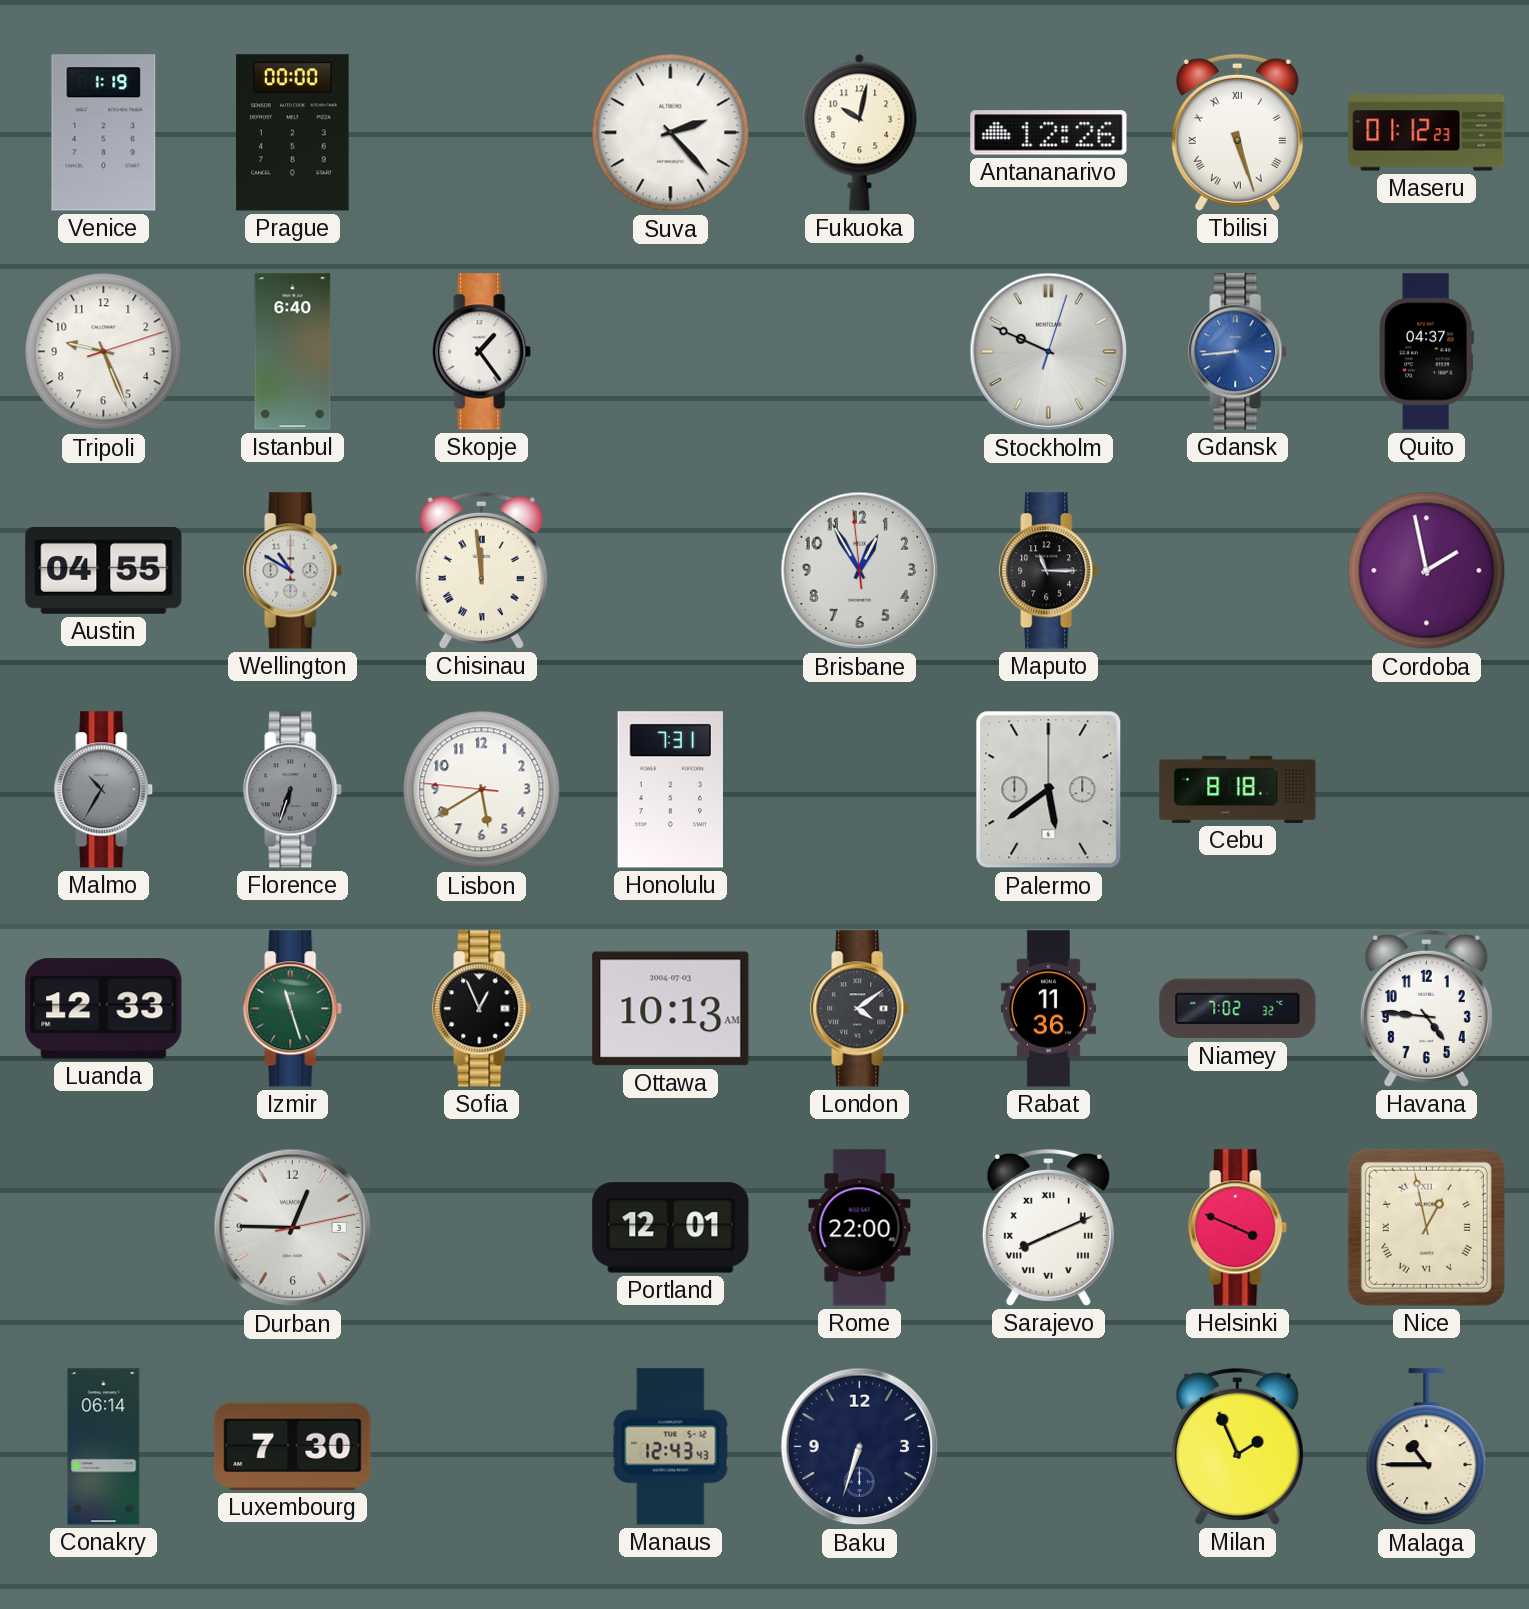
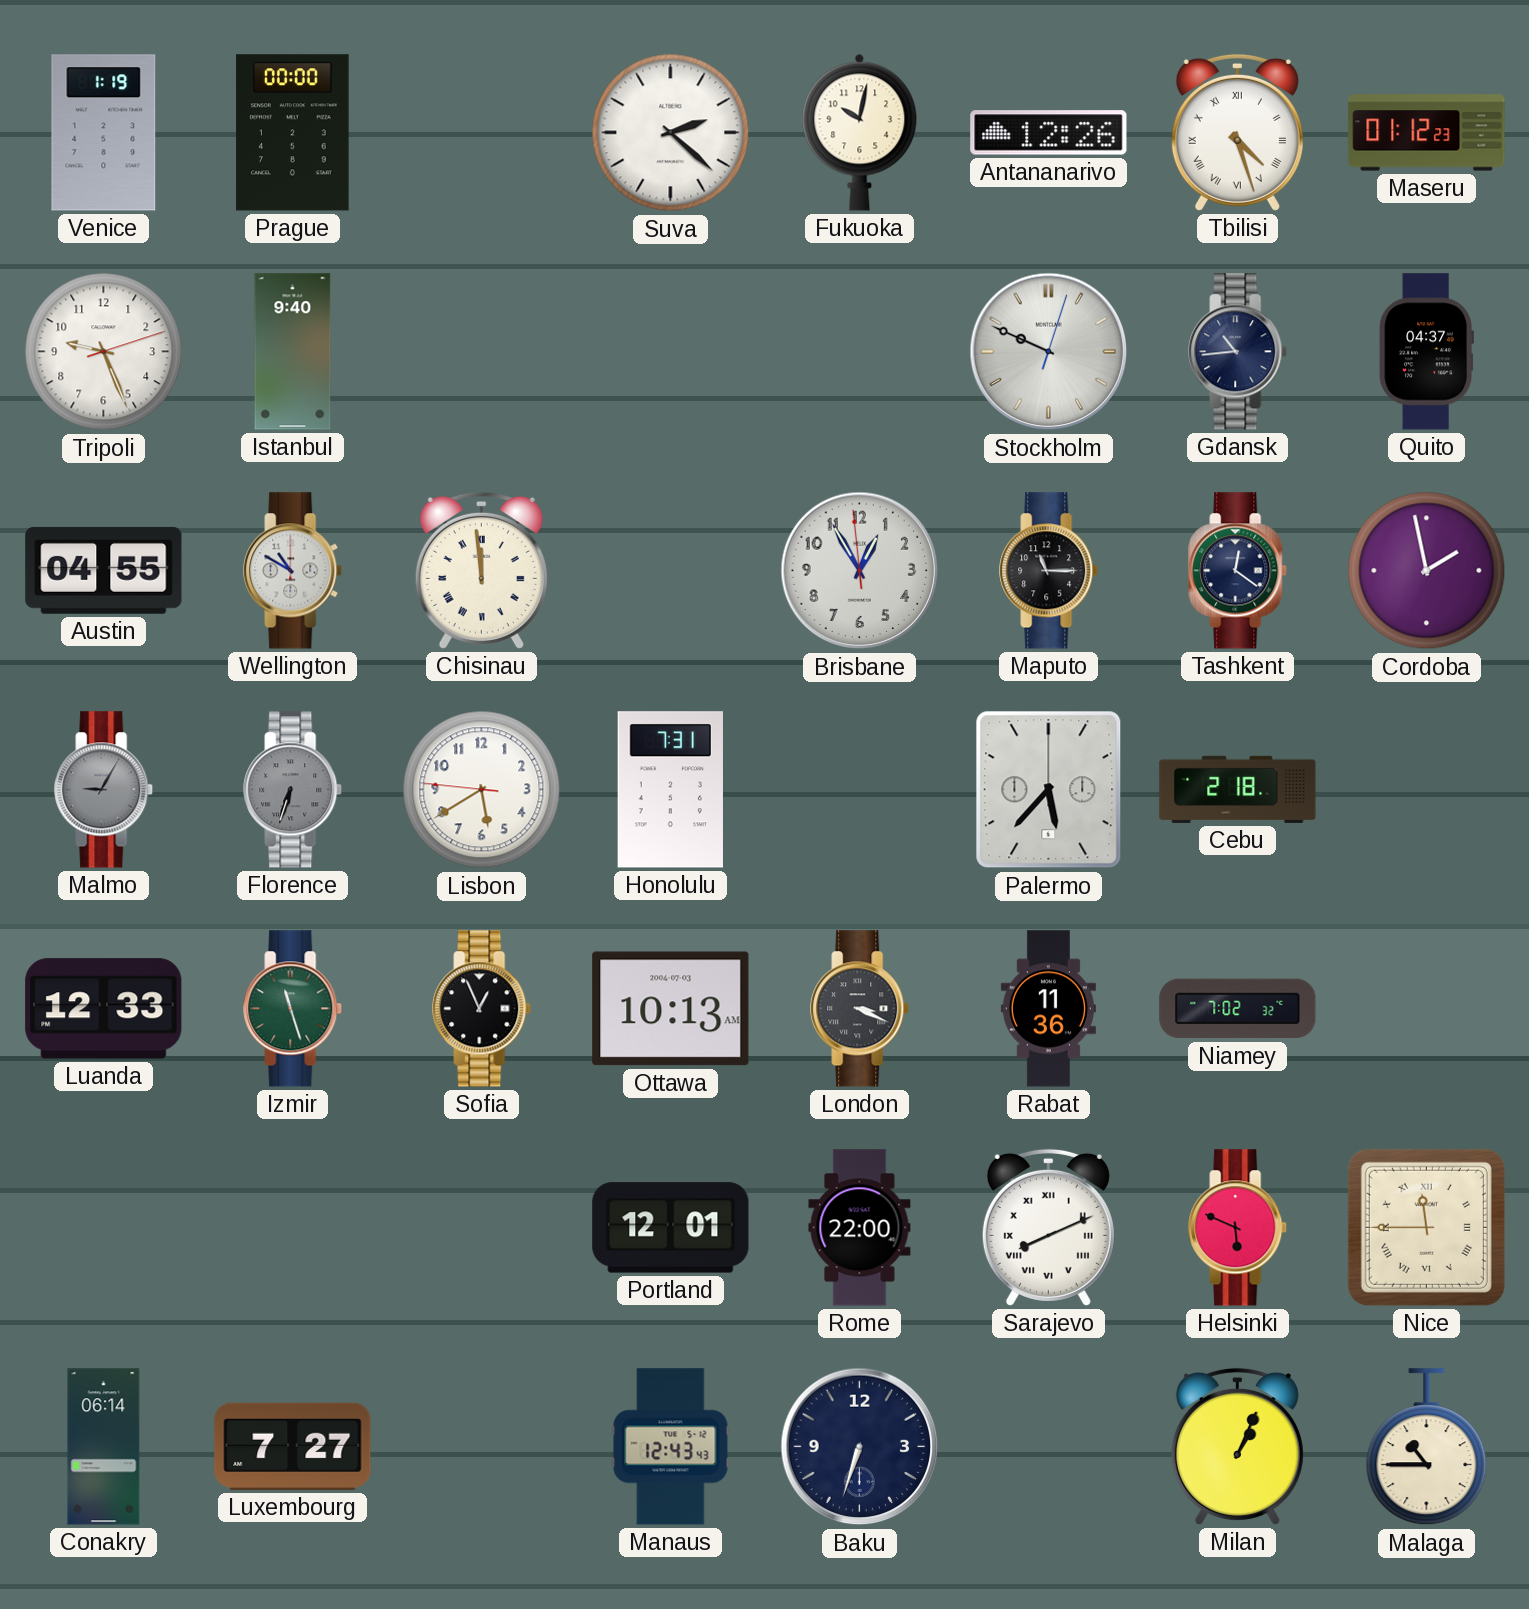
Suva: 2:23 -> 2:22
Tbilisi: 5:27 -> 4:27
Istanbul: 6:40 -> 9:40
Skopje: 1:24 -> none
Gdansk: 8:44 -> 10:44
Gdansk dial: blue -> navy
Tashkent: none -> 12:21
Malmo: 10:35 -> 9:05
Palermo: 5:39 -> 5:37
Cebu: 8:18 -> 2:18
London: 4:09 -> 3:19
Havana: 4:46 -> none
Durban: 12:45 -> none
Helsinki: 3:49 -> 5:49
Nice: 12:58 -> 11:45
Luxembourg: 7:30 -> 7:27
Milan: 1:56 -> 1:04
